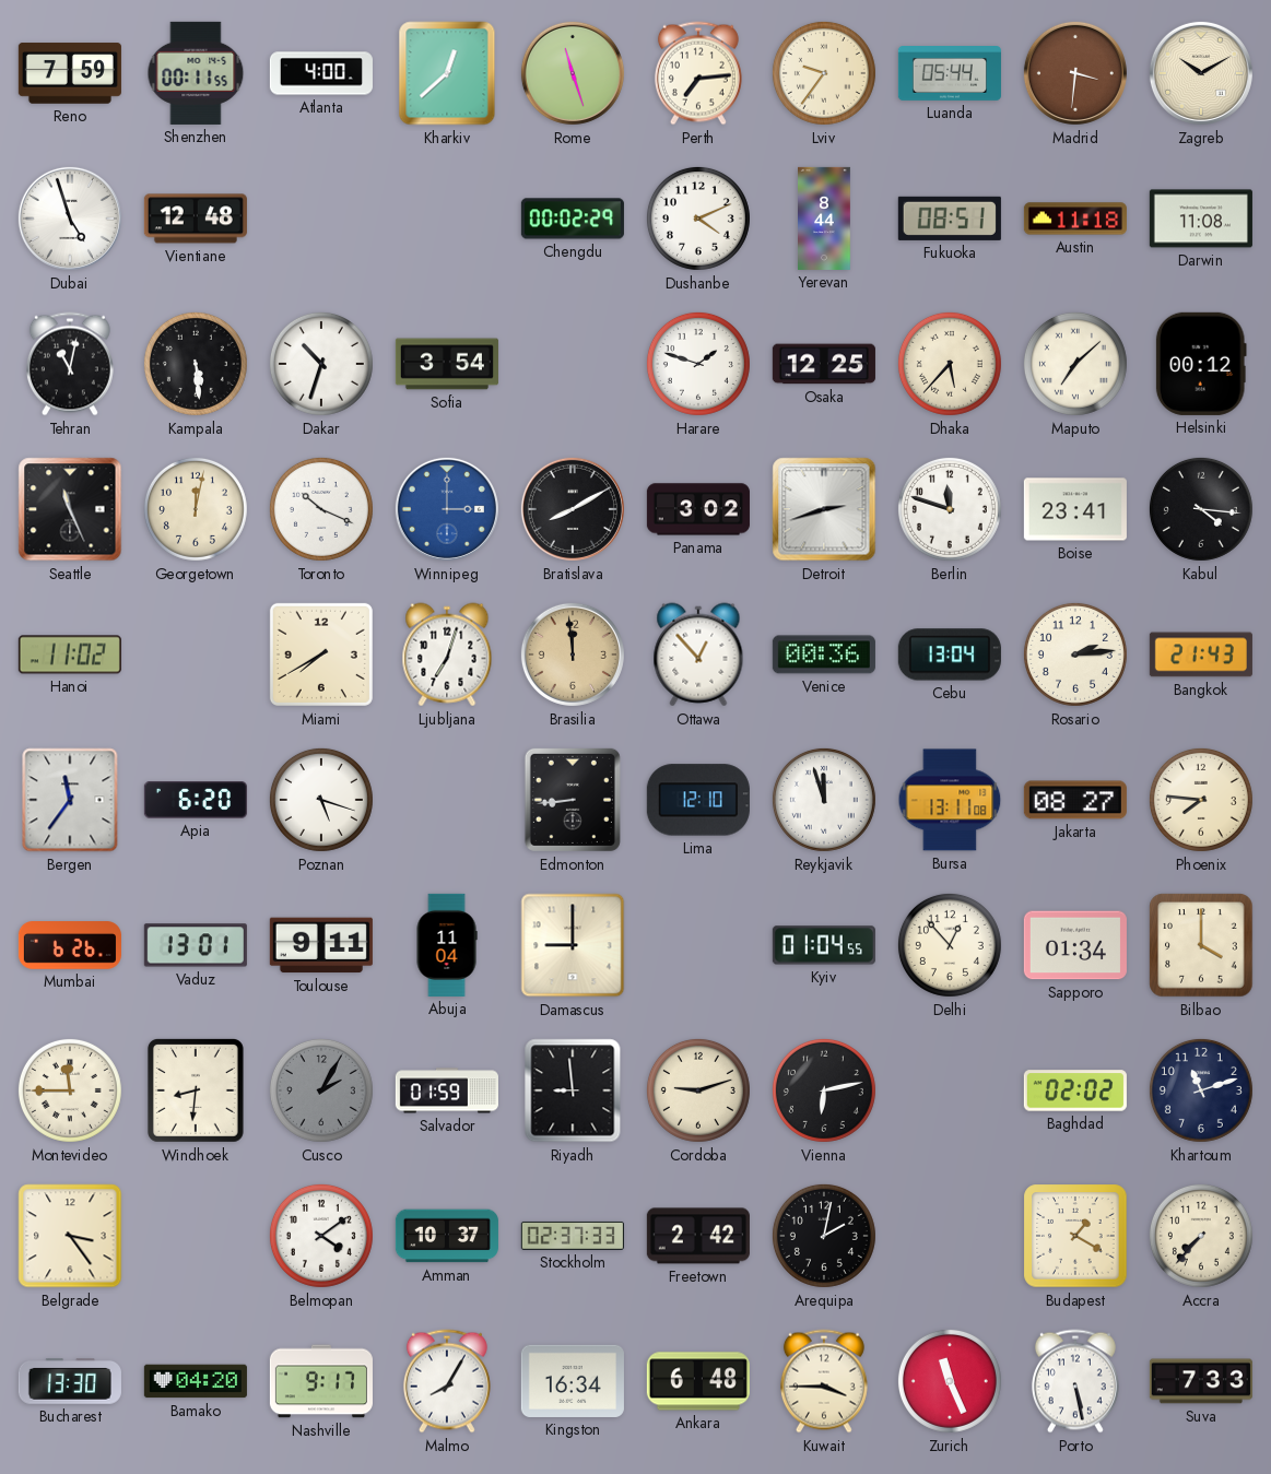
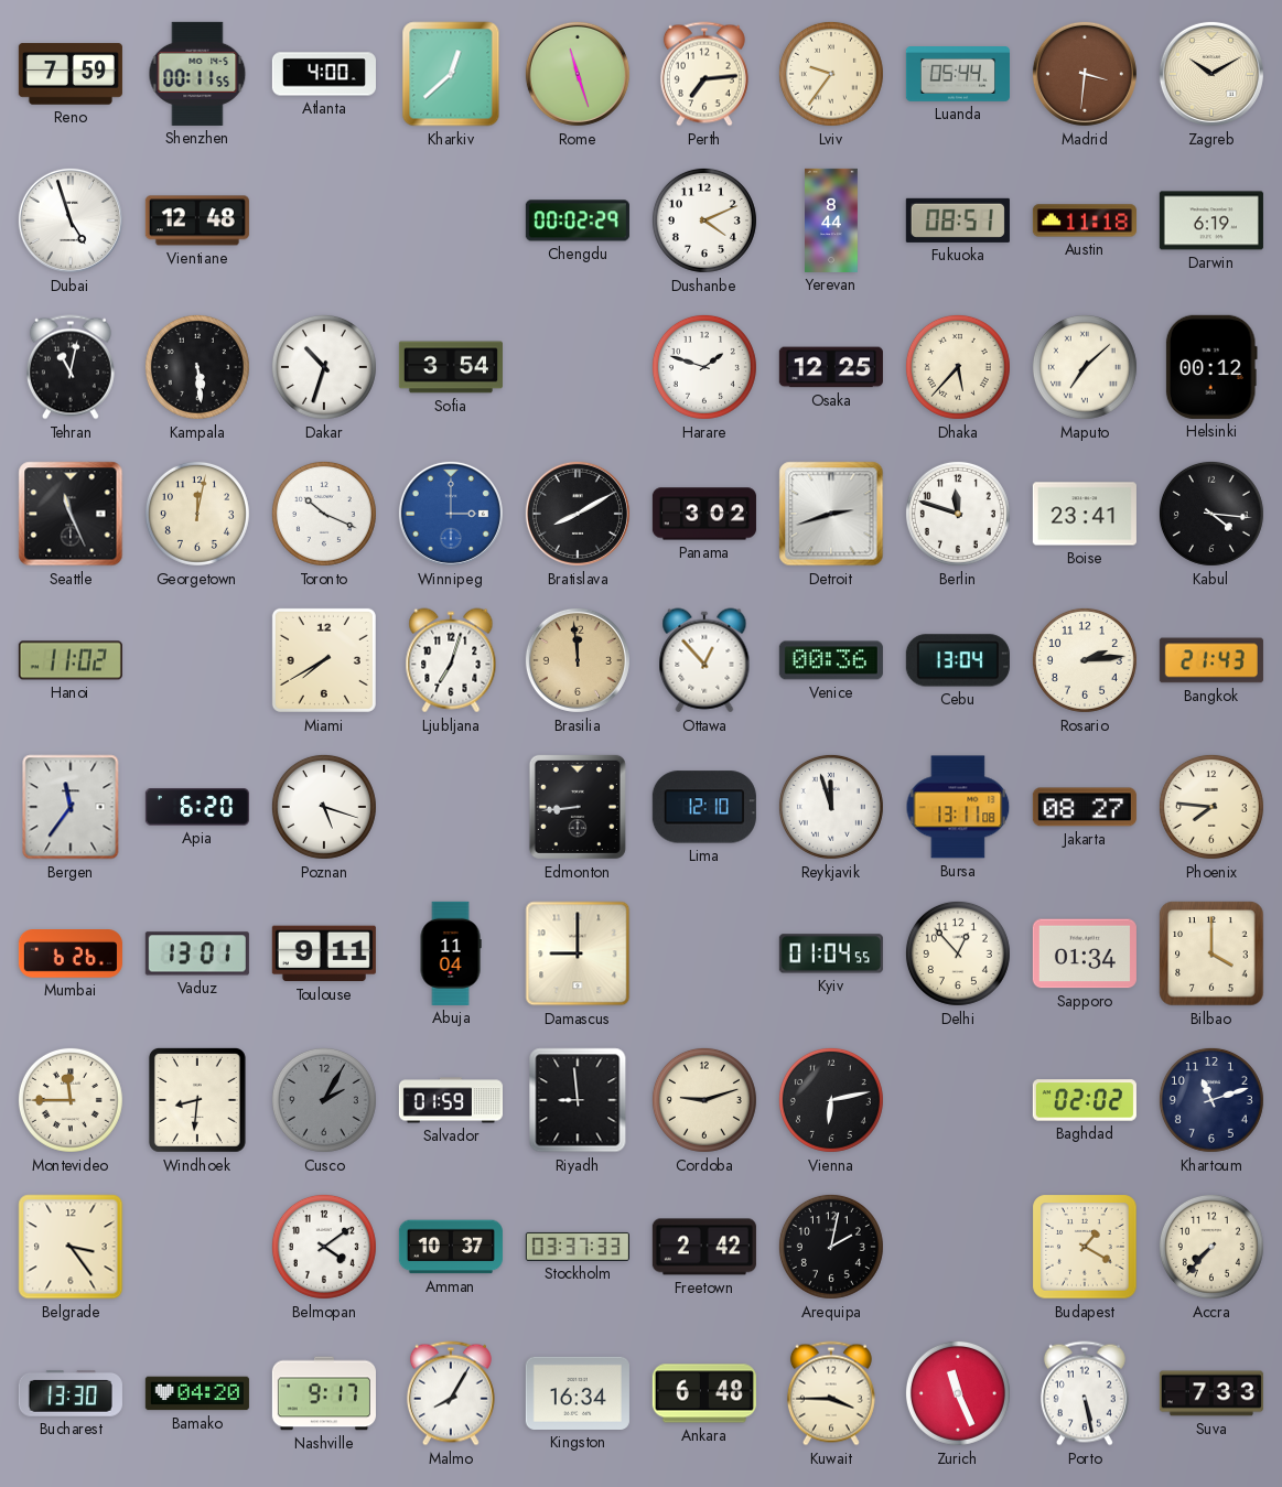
Darwin: 11:08 -> 6:19
Stockholm: 02:37 -> 03:37
